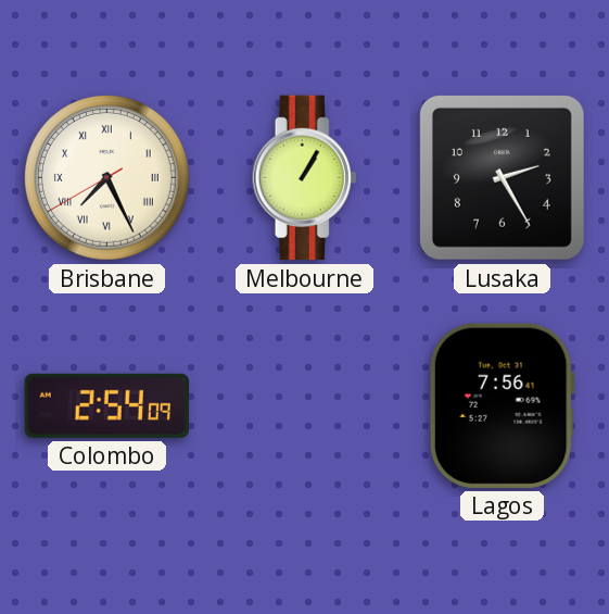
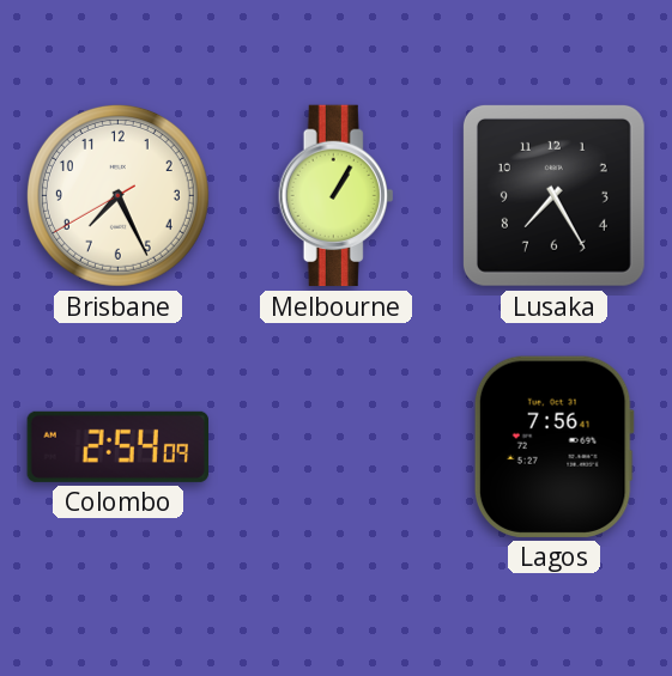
Brisbane numerals: Roman -> Arabic
Lusaka: 2:25 -> 7:25
